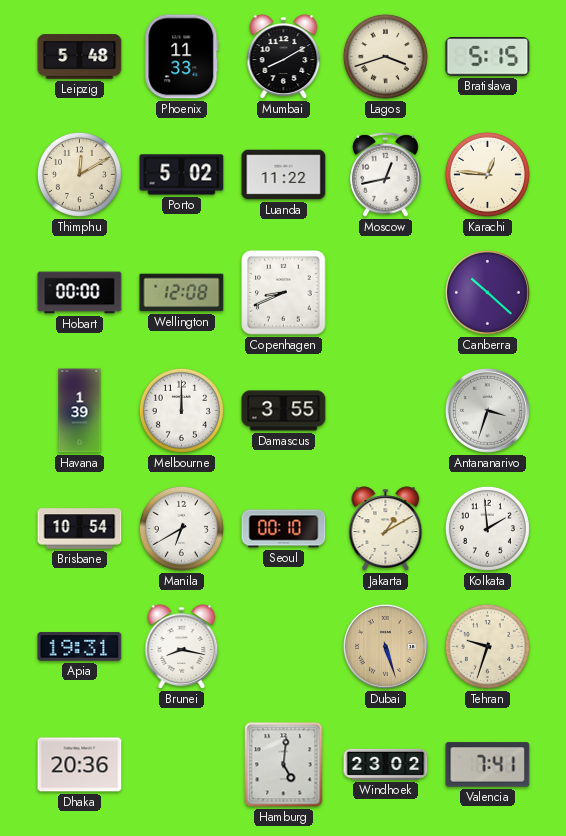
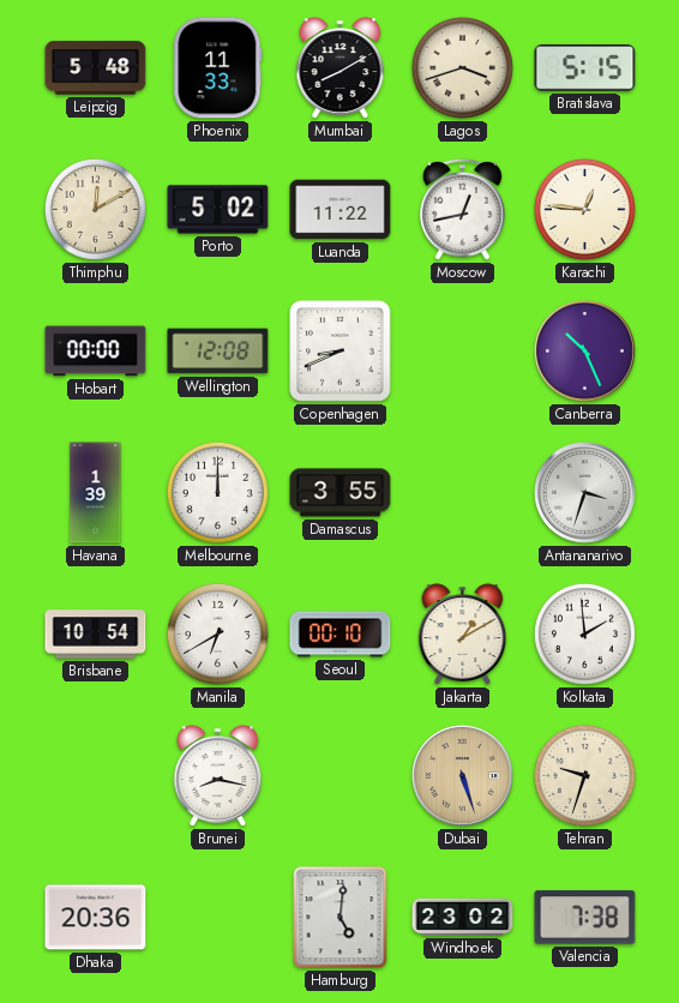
Canberra: 10:22 -> 10:26
Apia: 19:31 -> none
Valencia: 7:41 -> 7:38
